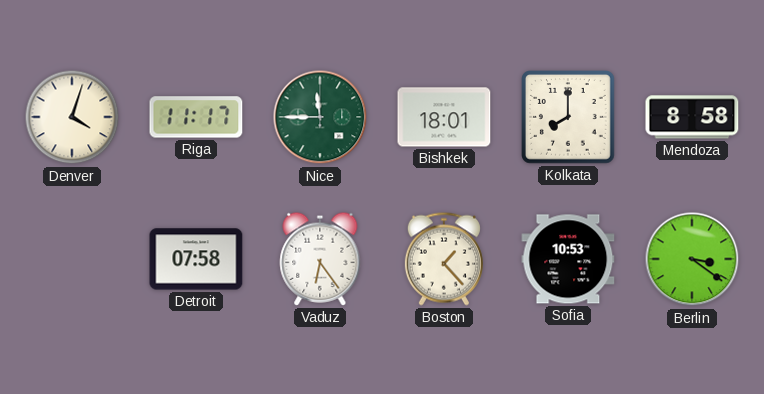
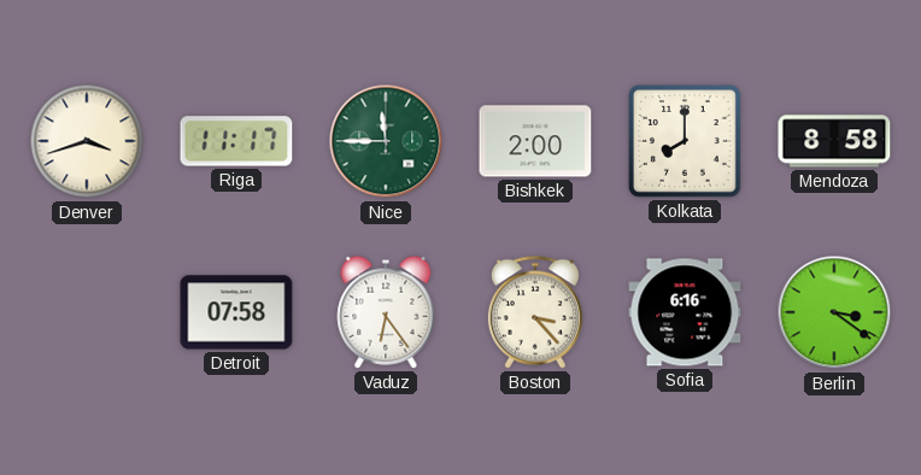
Denver: 4:03 -> 3:42
Bishkek: 18:01 -> 2:00
Boston: 1:23 -> 3:23
Sofia: 10:53 -> 6:16
